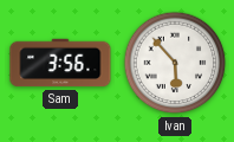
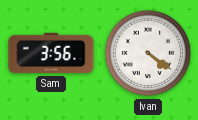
Ivan: 5:53 -> 4:21
